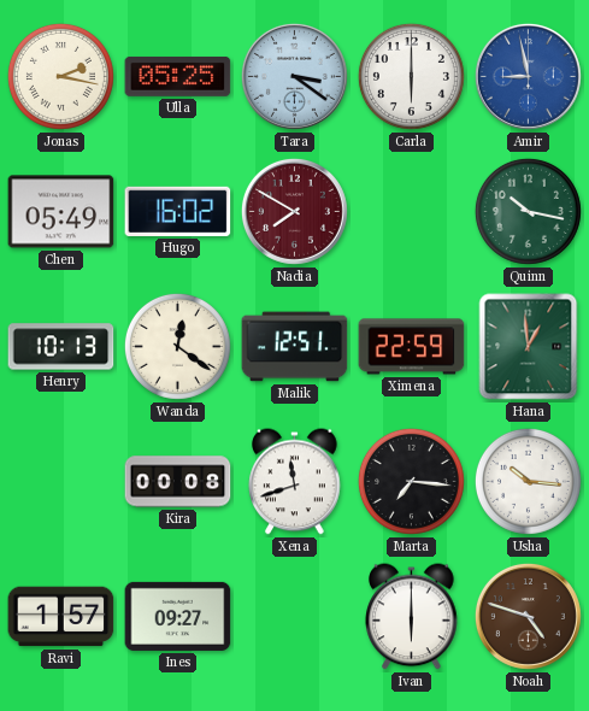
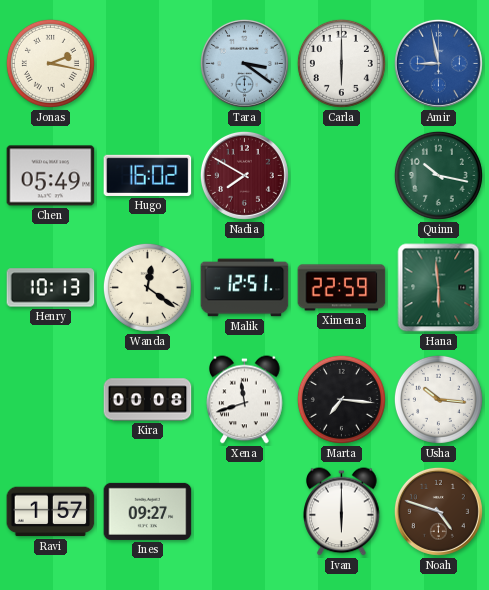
Ulla: 05:25 -> none
Hana: 12:59 -> 5:59
